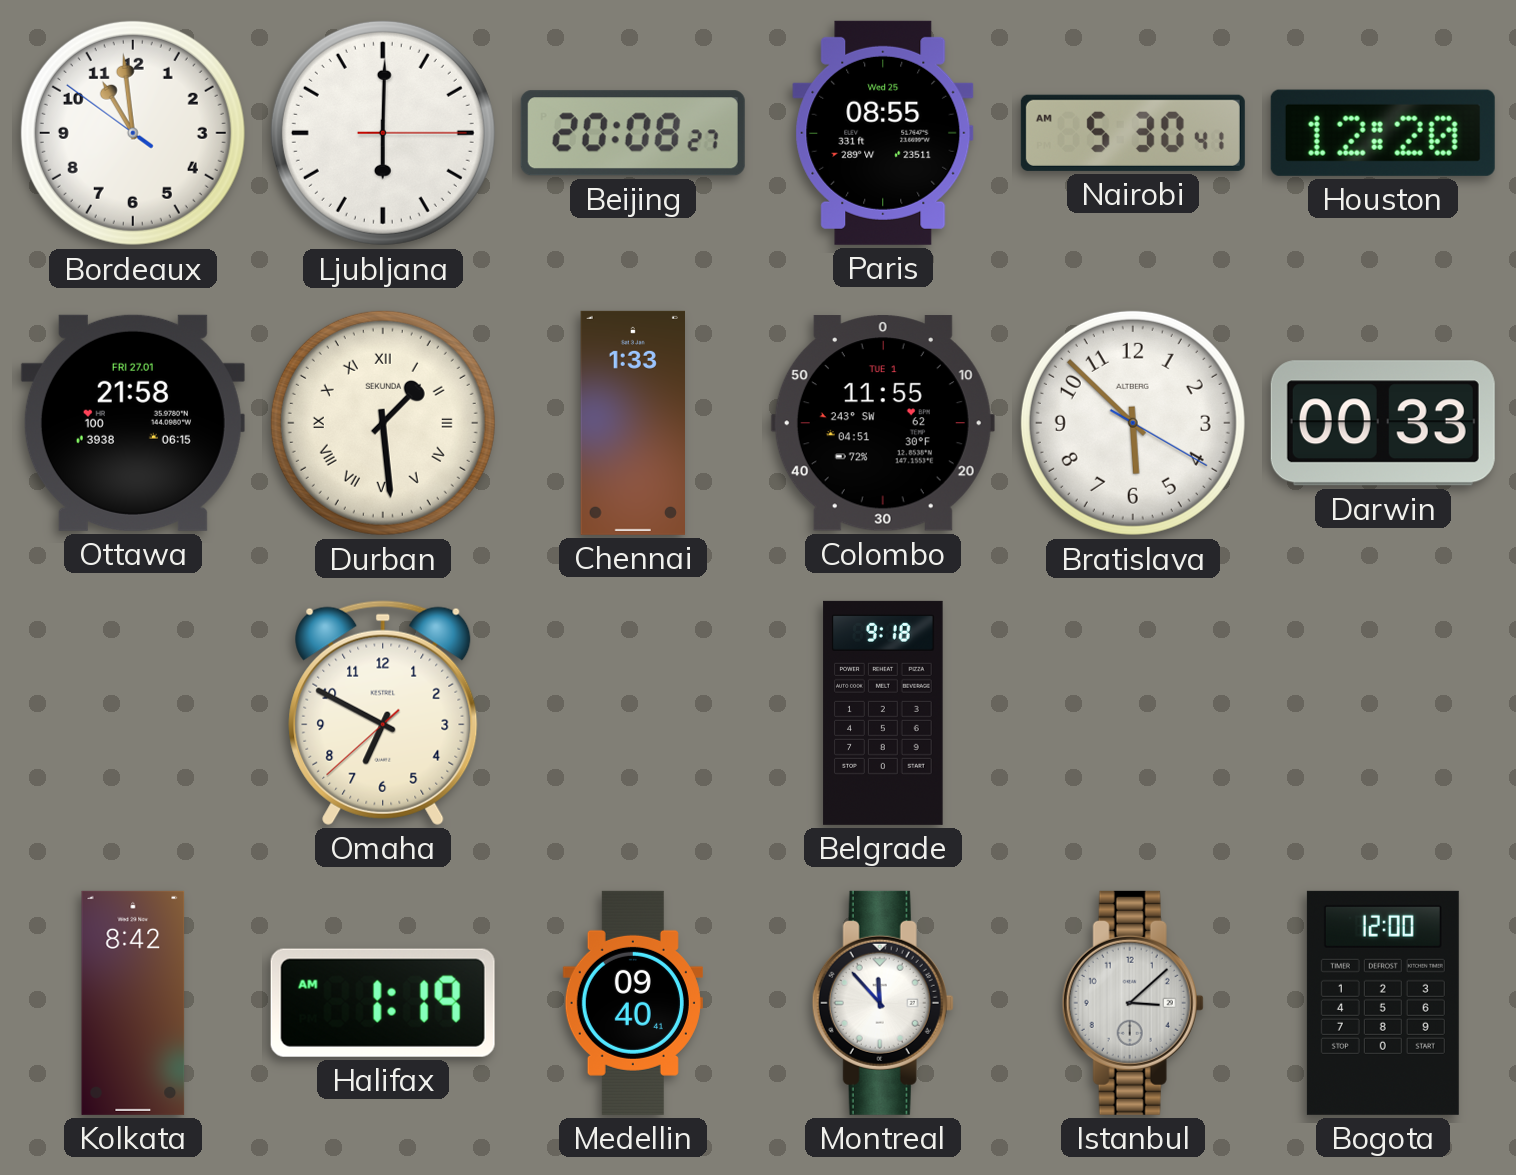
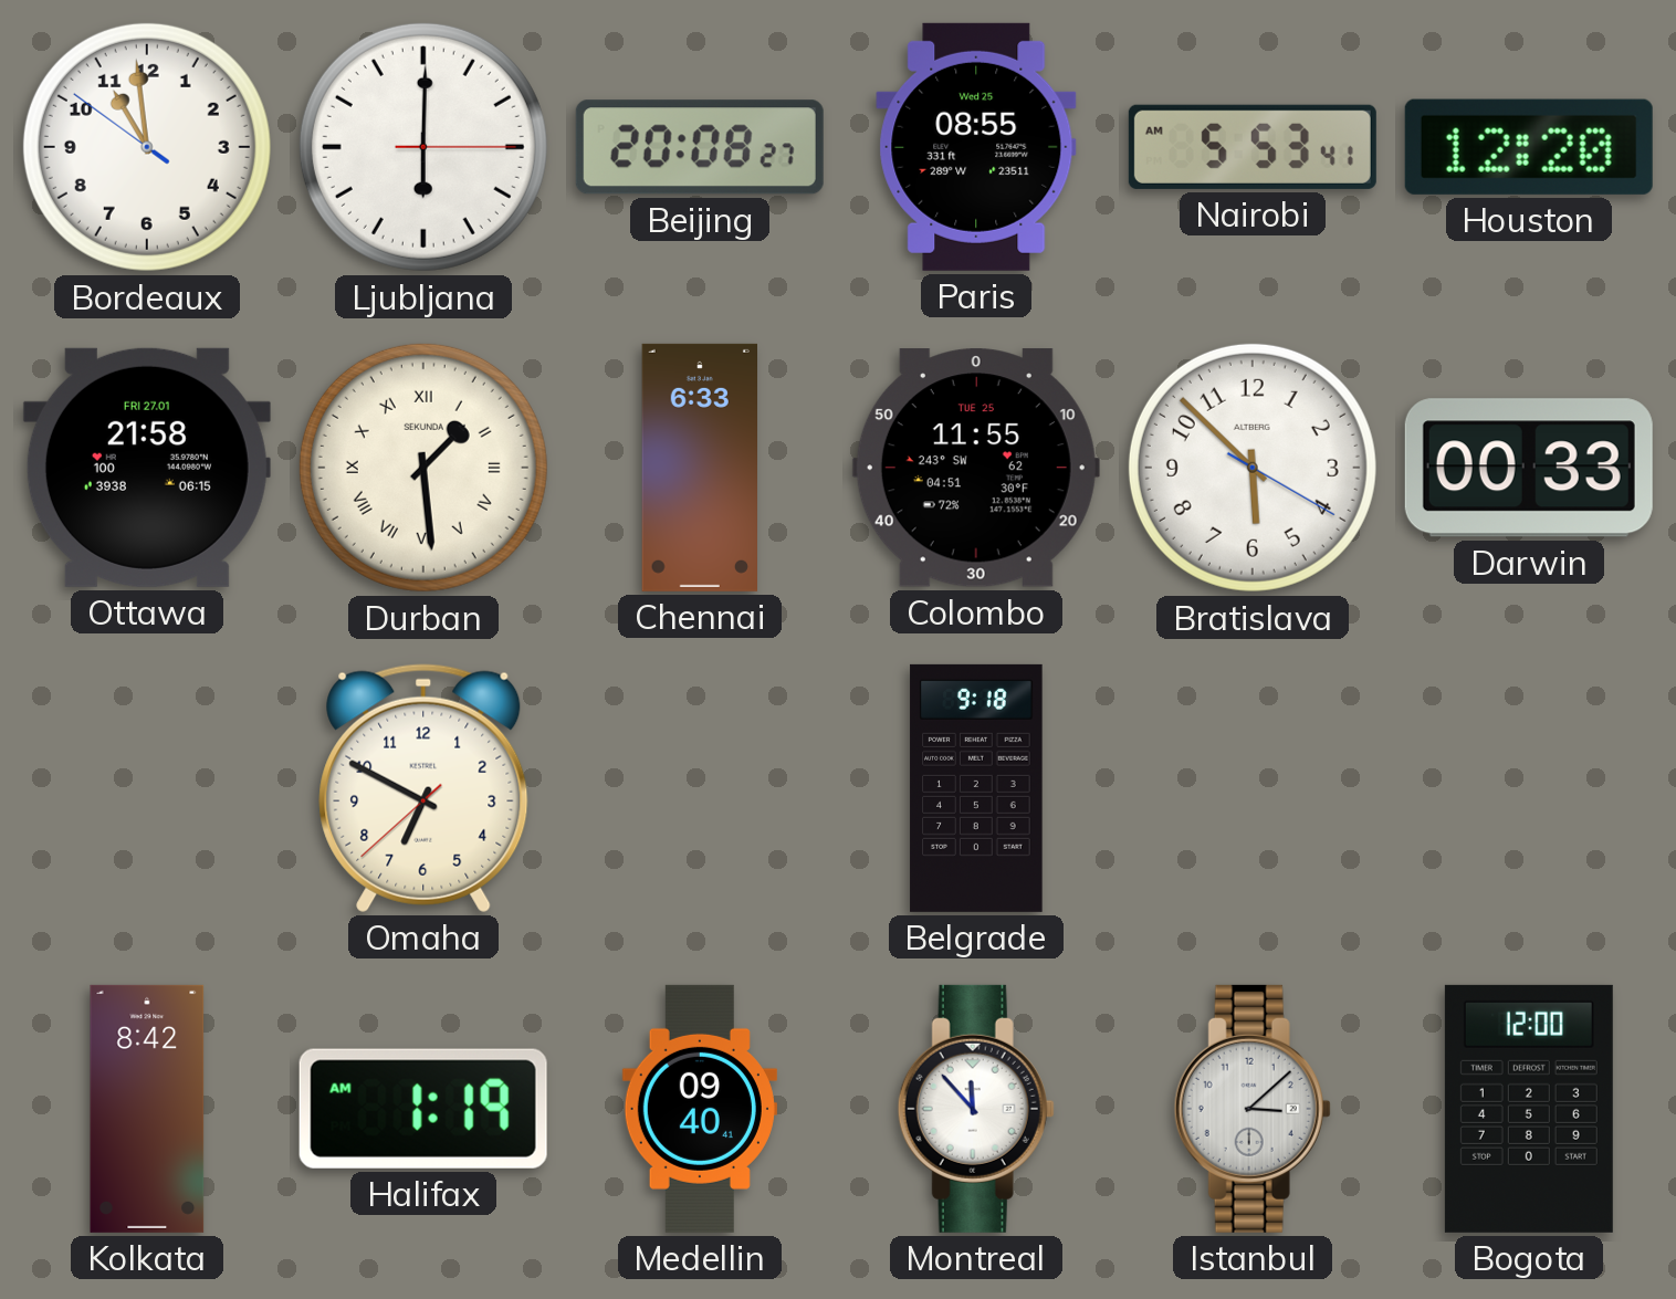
Nairobi: 5:30 -> 5:53
Chennai: 1:33 -> 6:33
Colombo date: TUE 1 -> TUE 25
